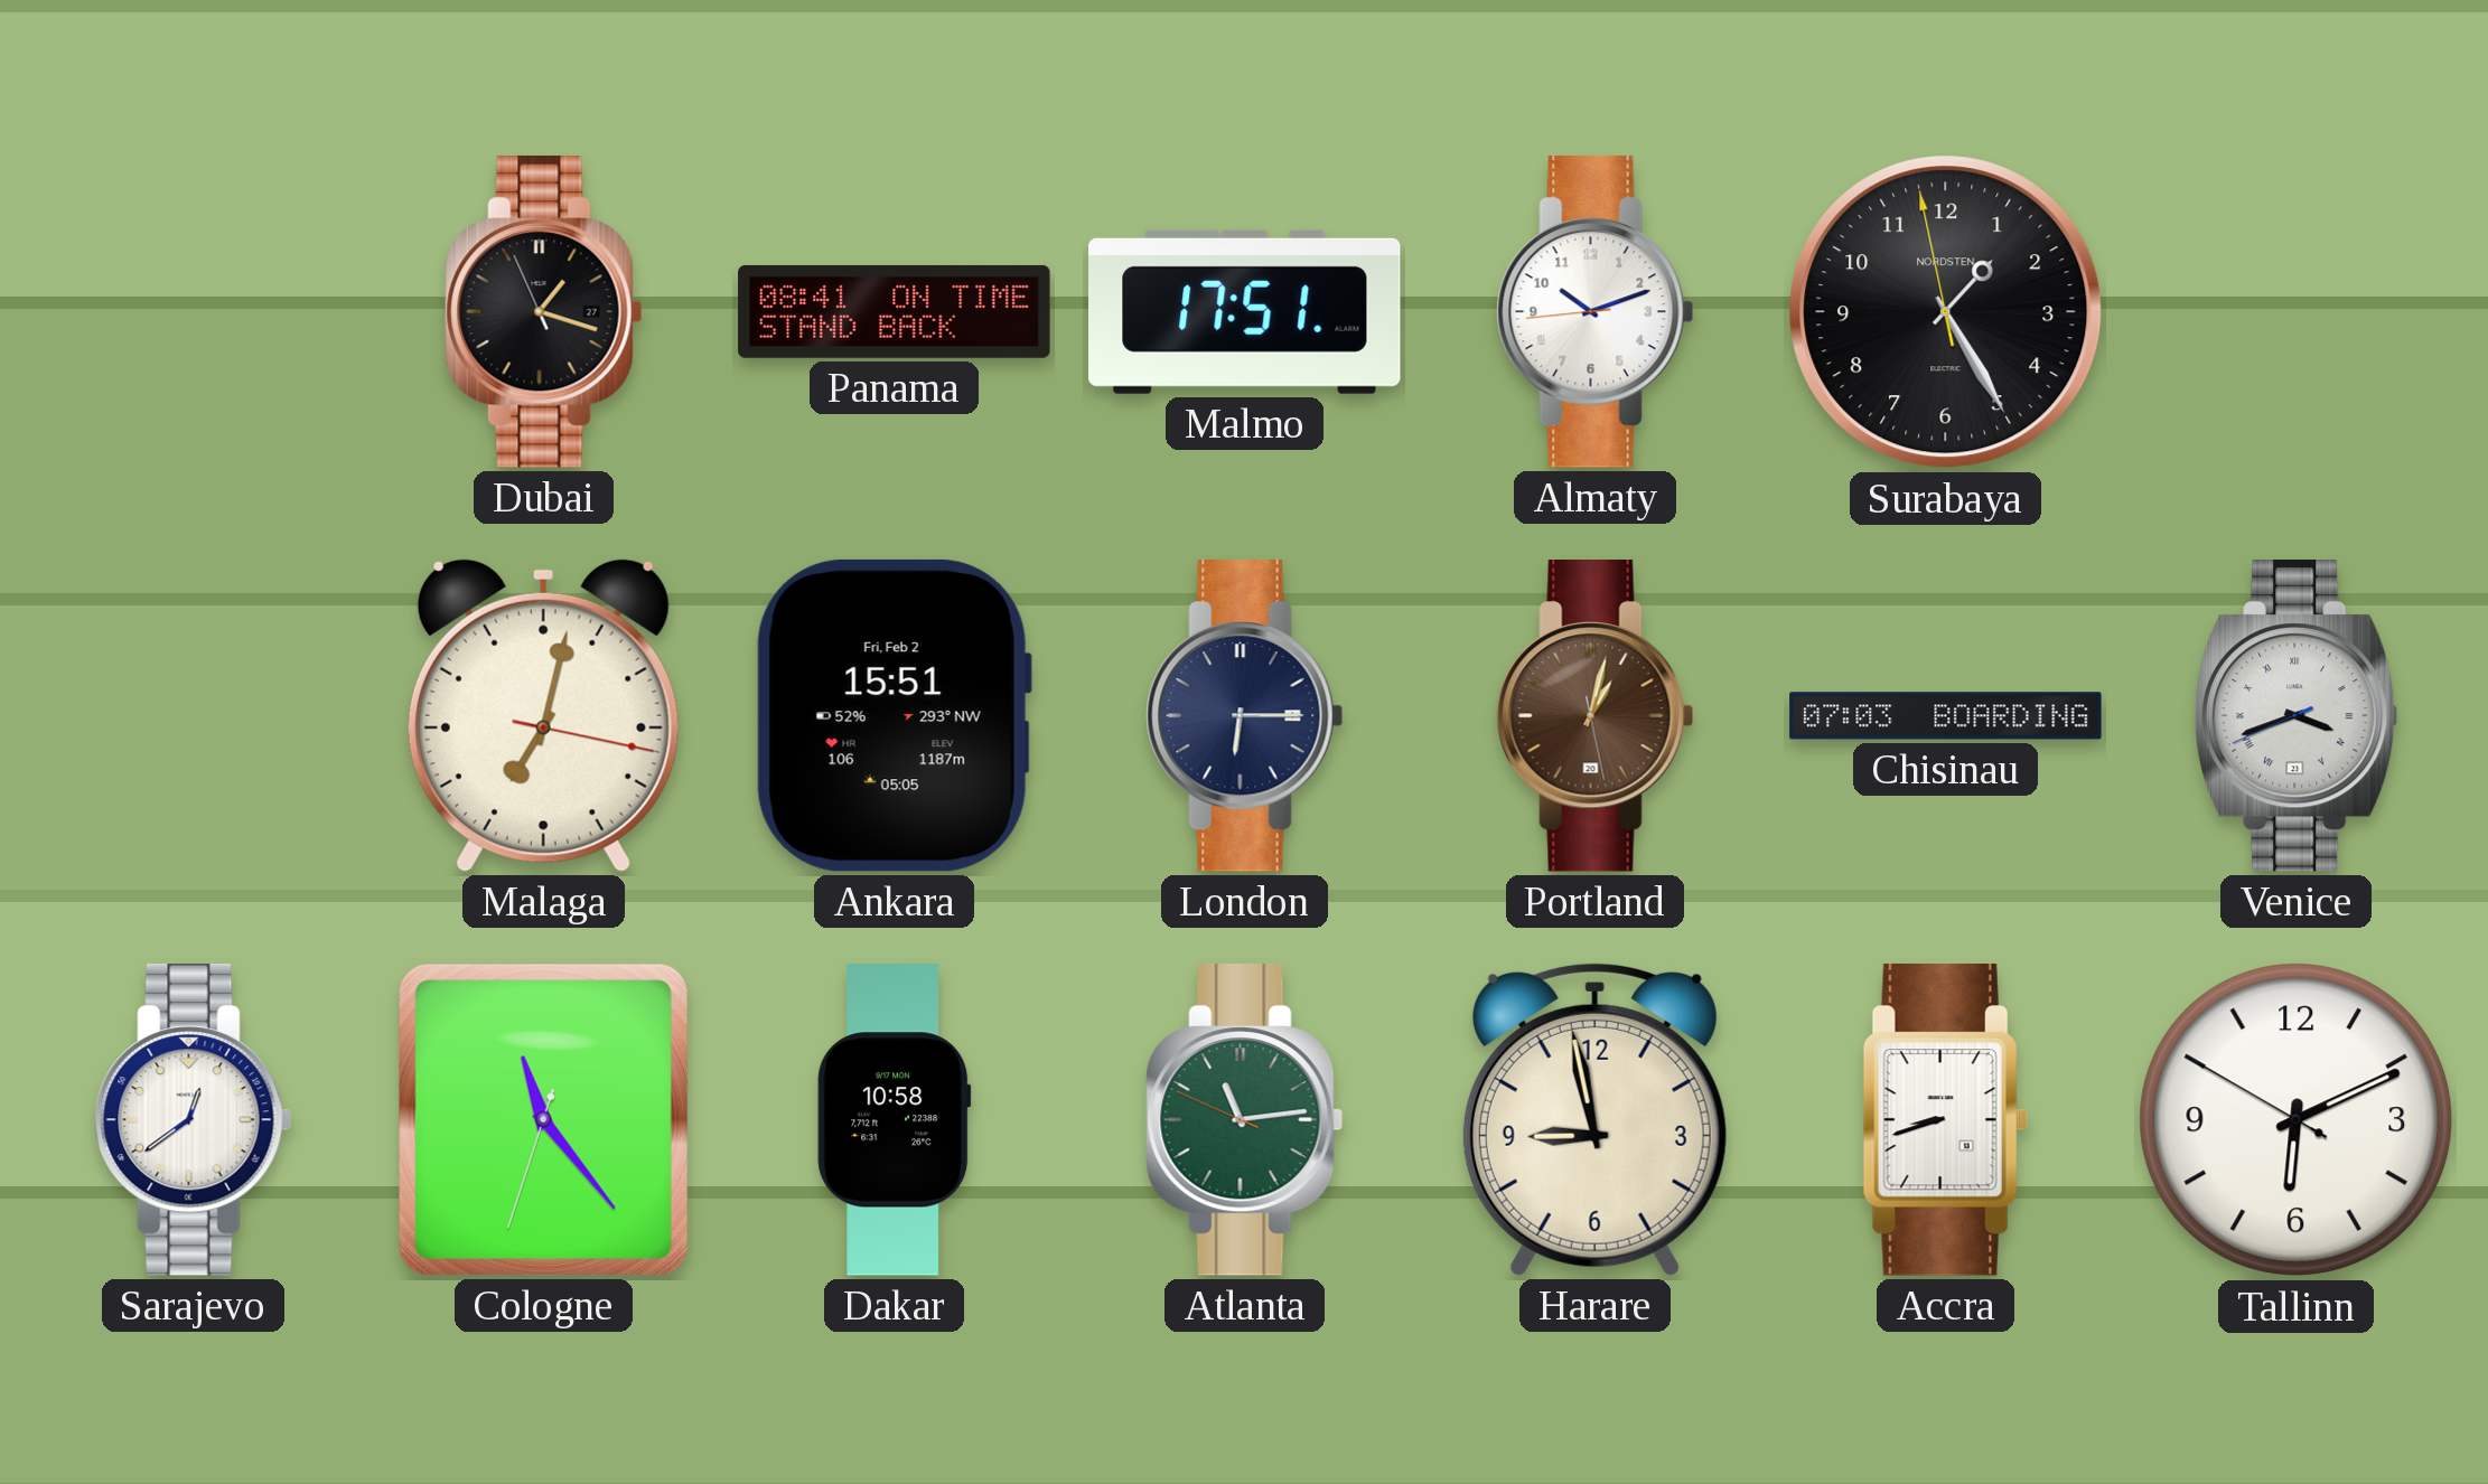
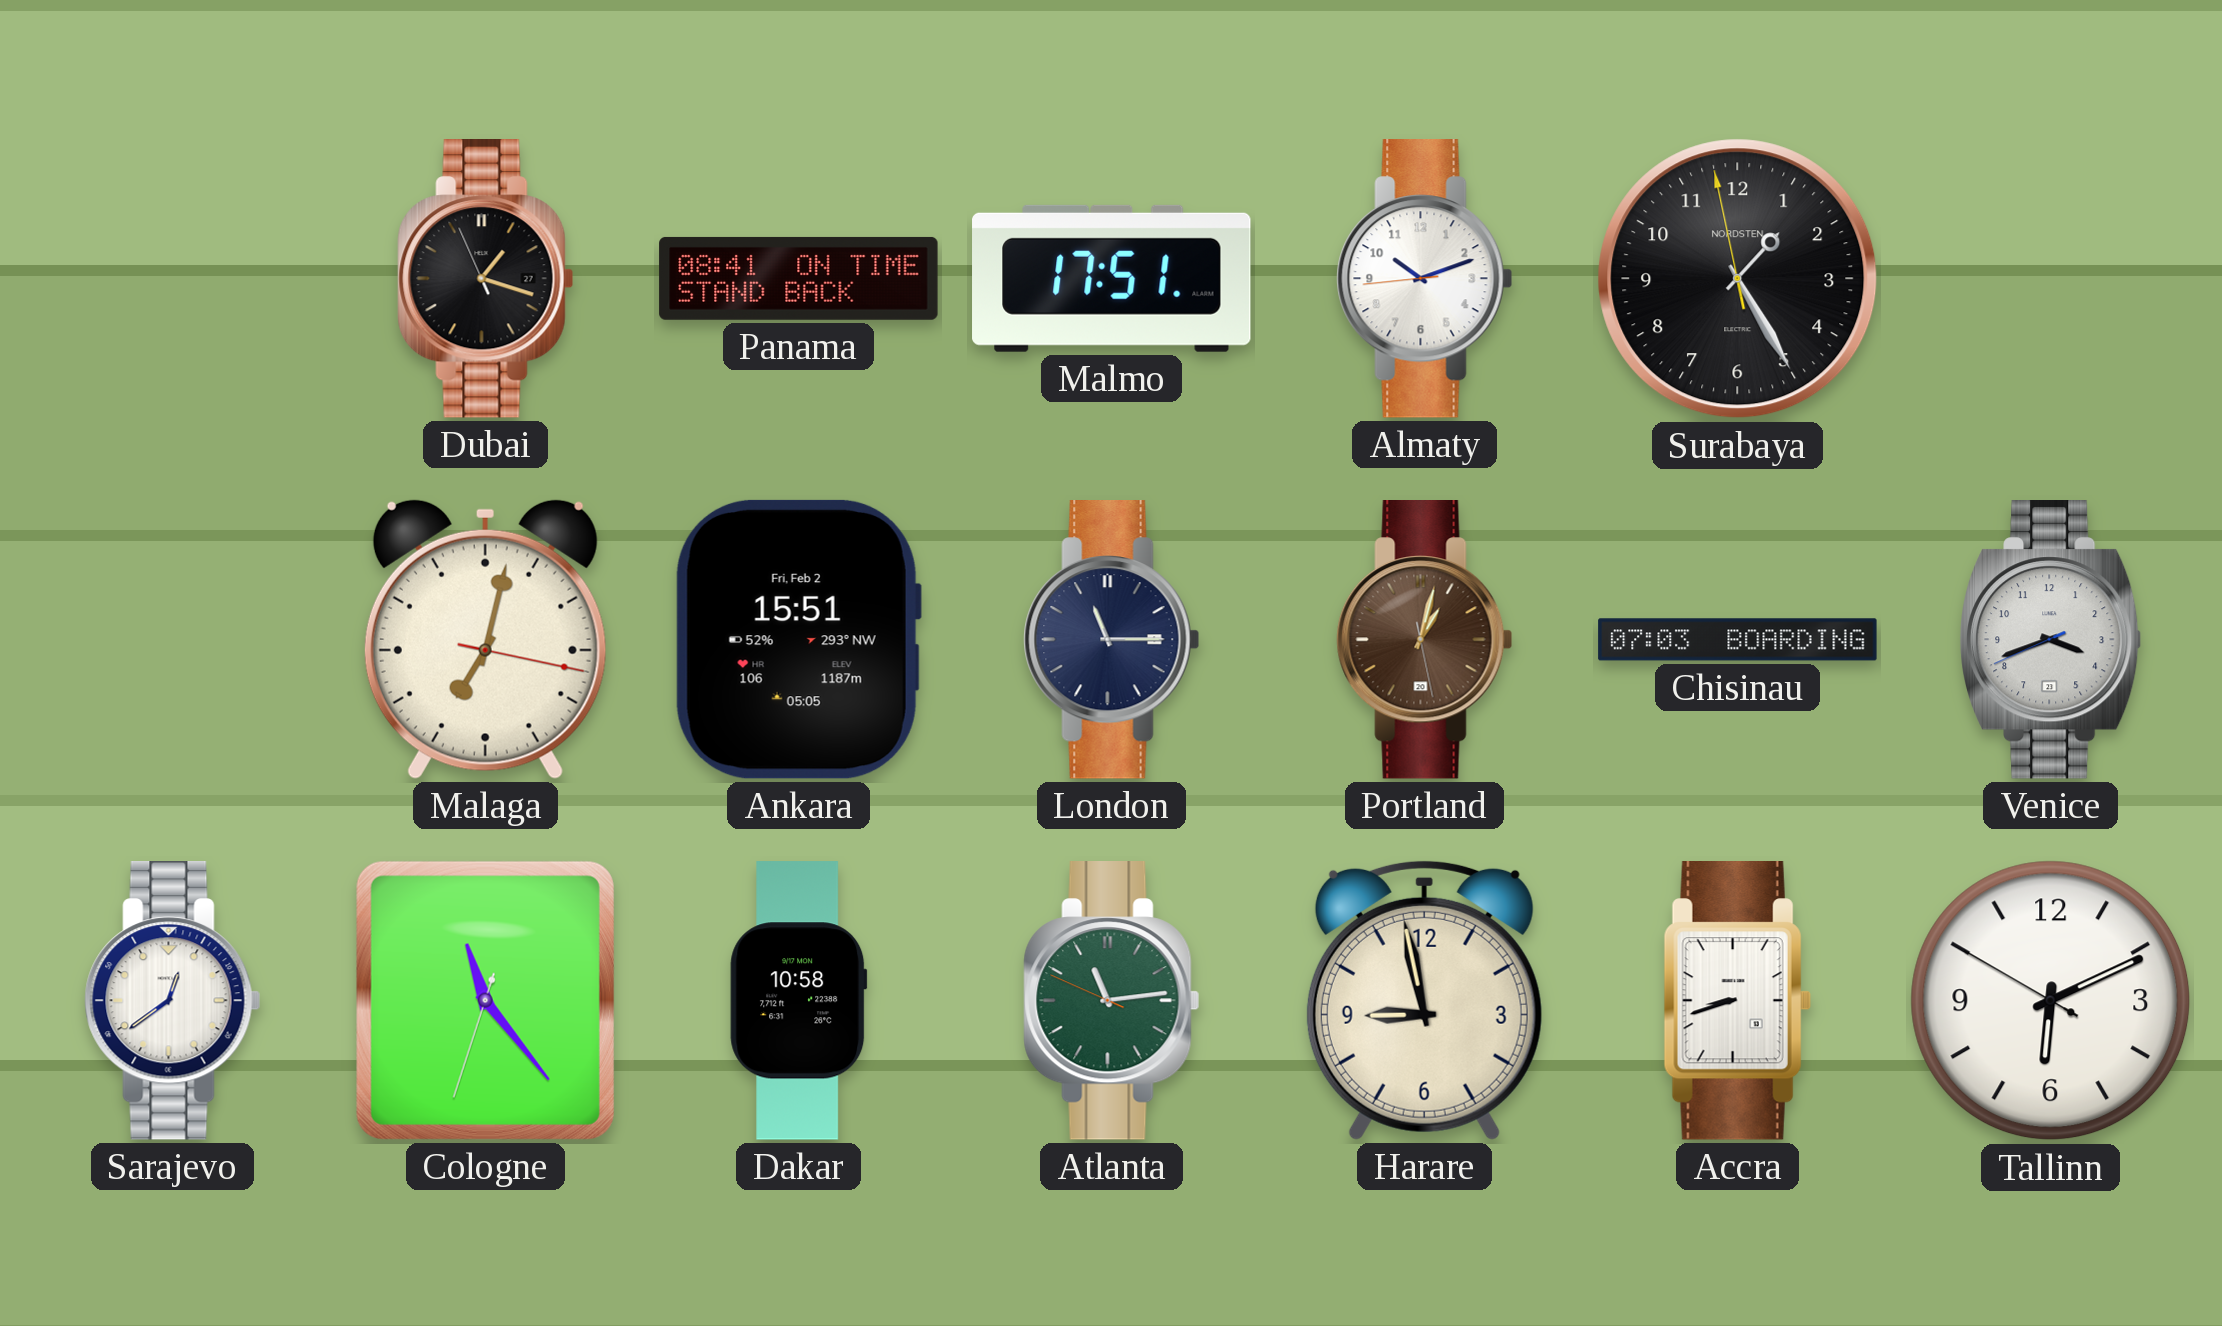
London: 6:15 -> 11:15
Venice numerals: Roman -> Arabic
